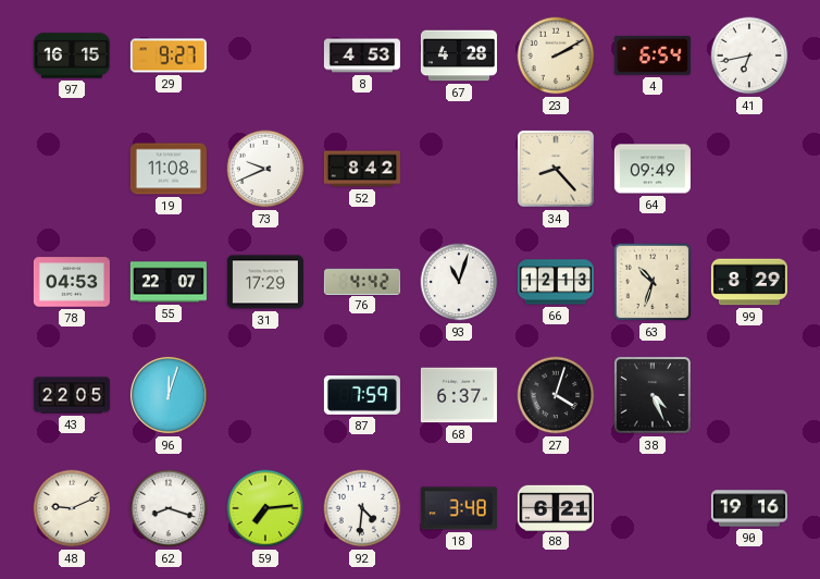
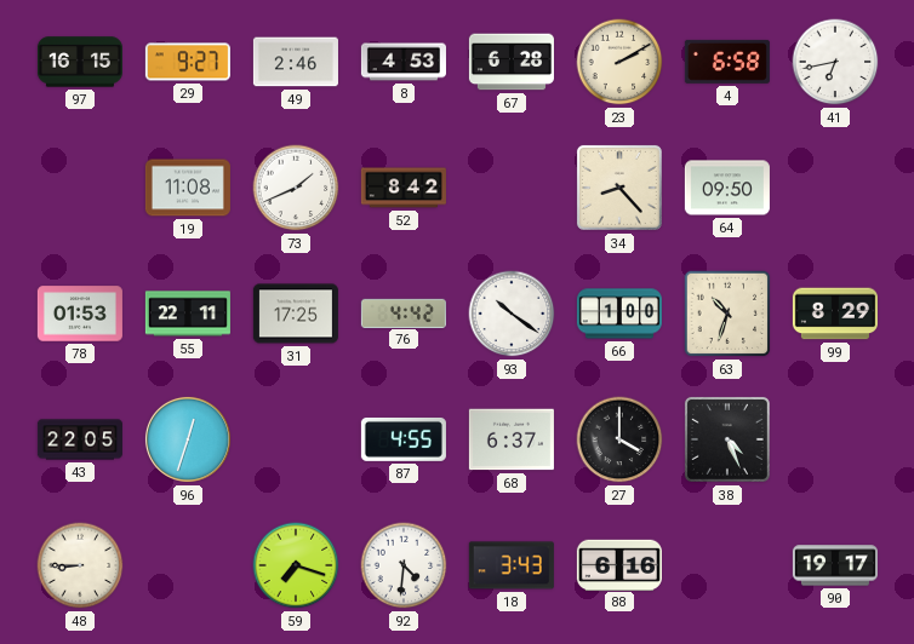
49: none -> 2:46
67: 4:28 -> 6:28
4: 6:54 -> 6:58
73: 9:41 -> 1:41
64: 09:49 -> 09:50
78: 04:53 -> 01:53
55: 22:07 -> 22:11
31: 17:29 -> 17:25
93: 11:03 -> 10:21
66: 12:13 -> 1:00
96: 12:03 -> 12:33
87: 7:59 -> 4:55
27: 4:03 -> 4:00
48: 9:11 -> 8:45
62: 8:18 -> none
59: 7:14 -> 7:18
18: 3:48 -> 3:43
88: 6:21 -> 6:16
90: 19:16 -> 19:17
